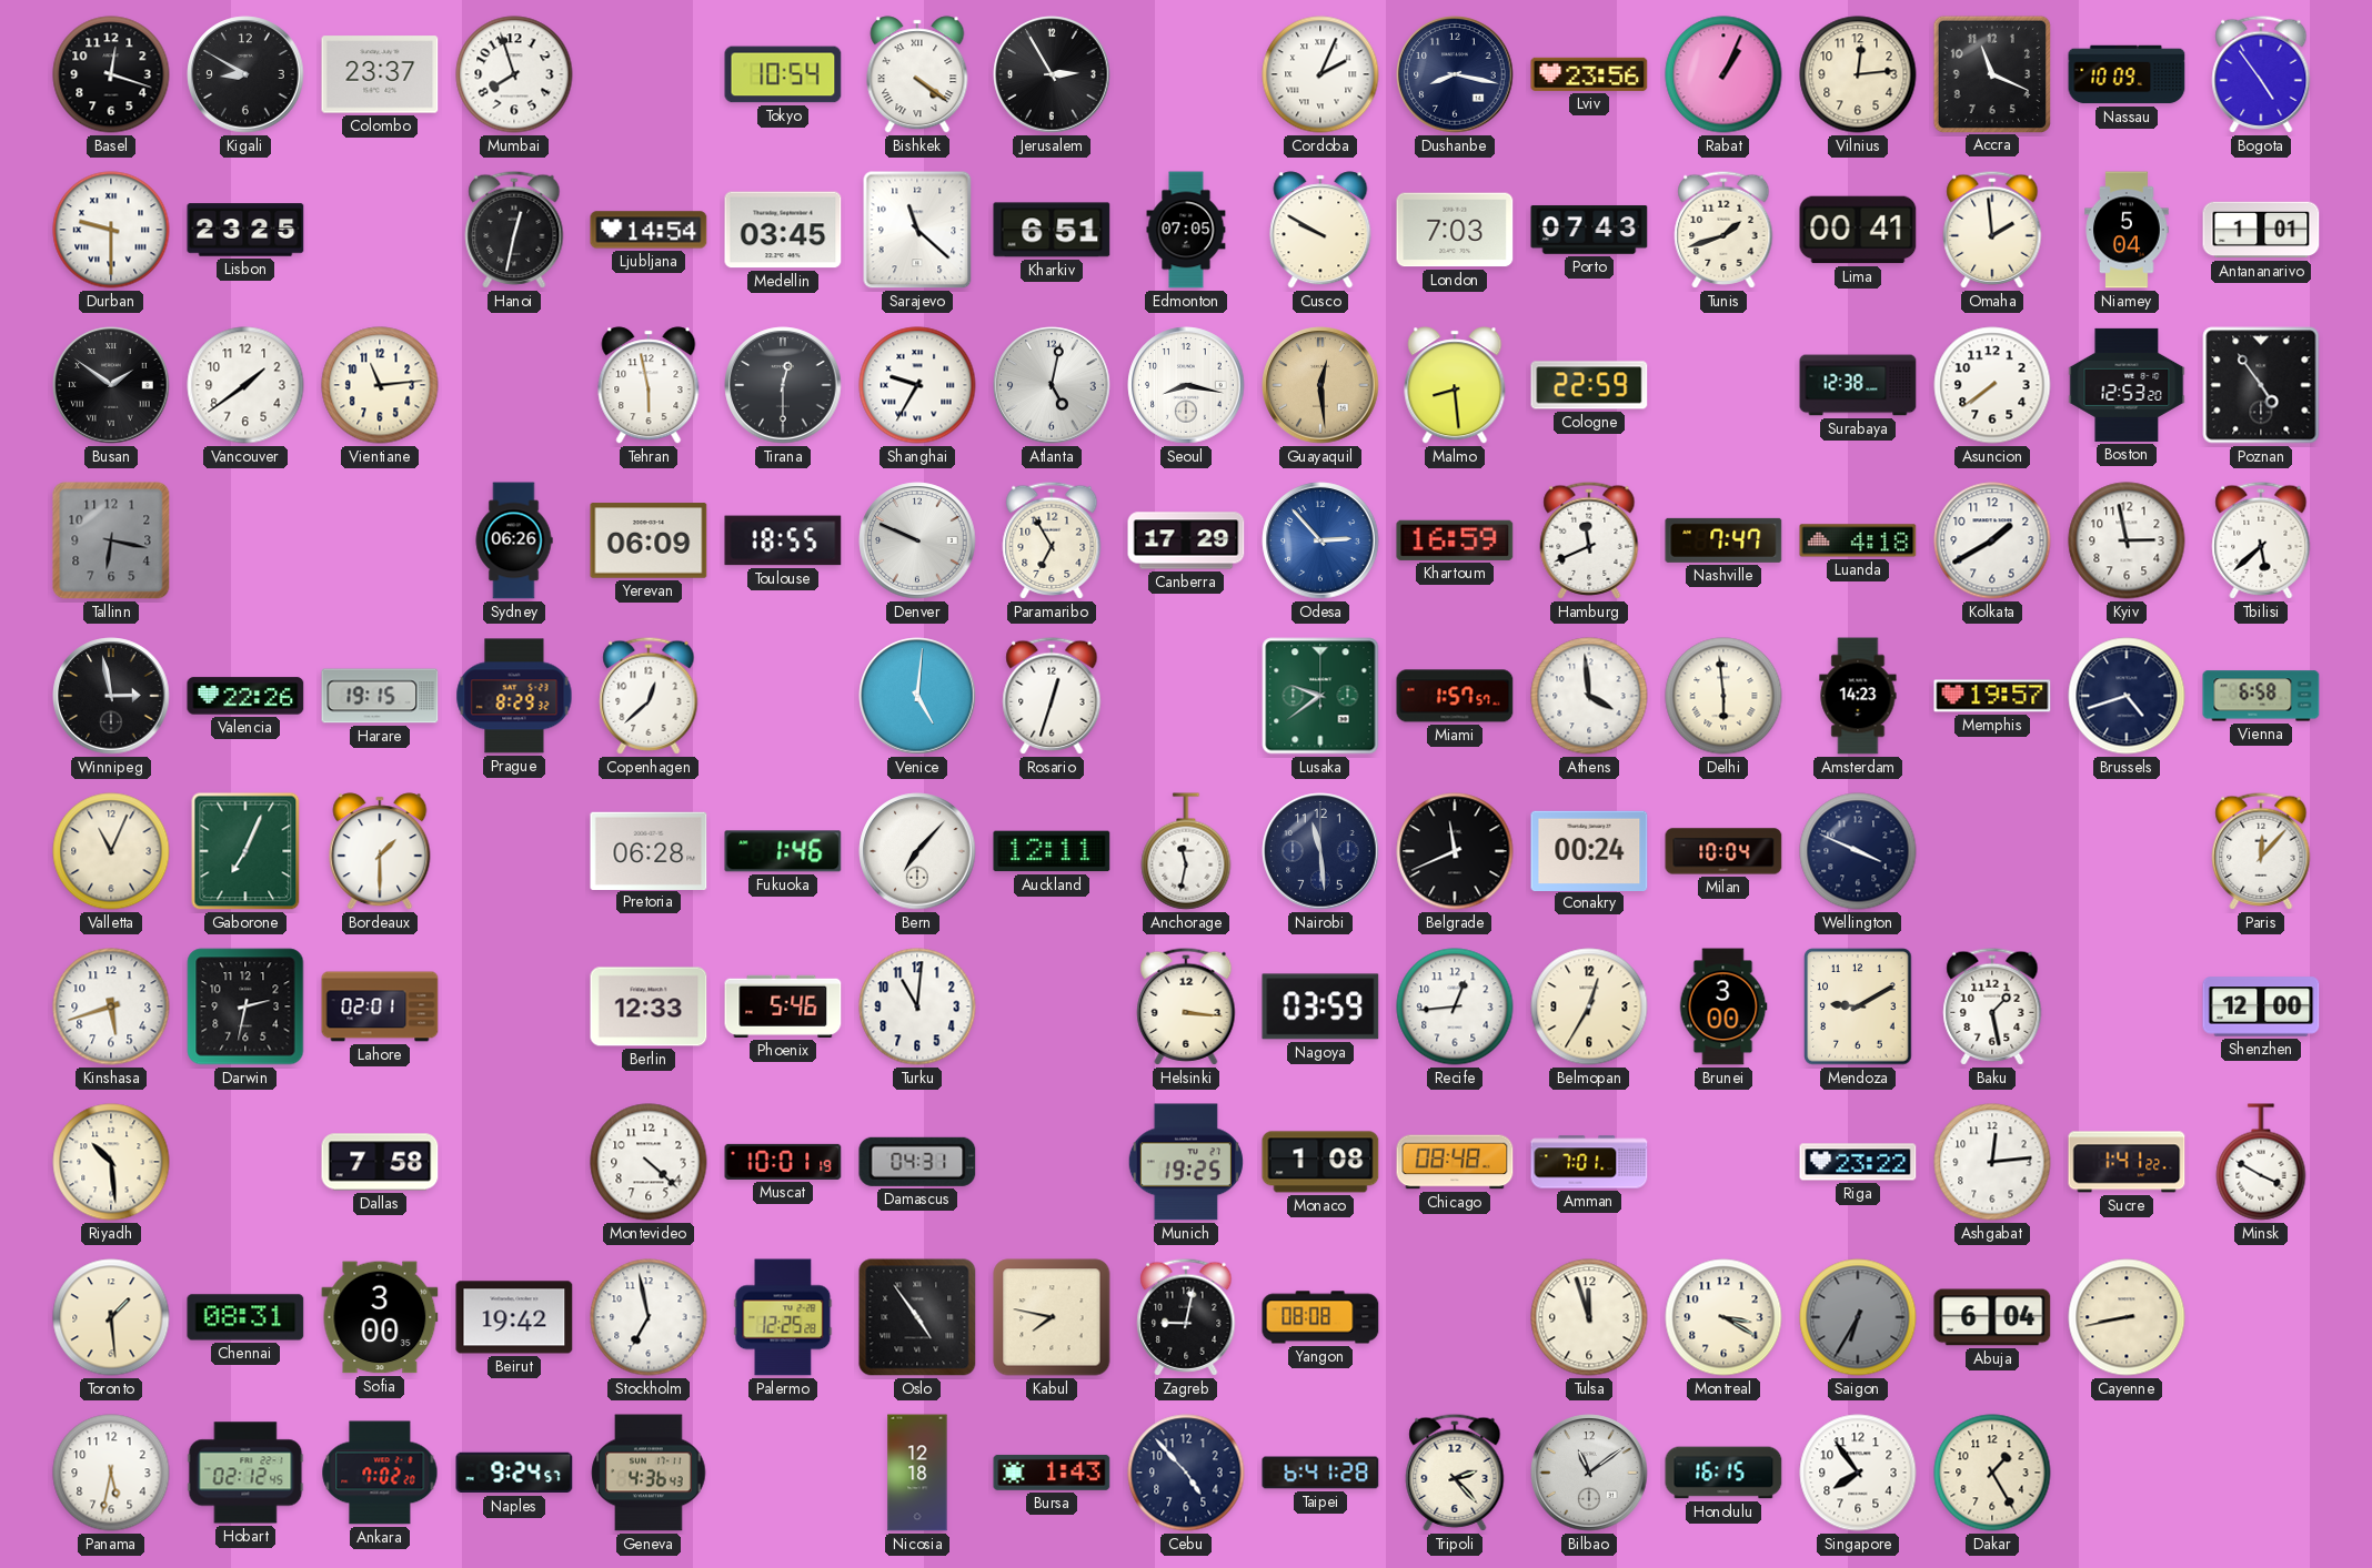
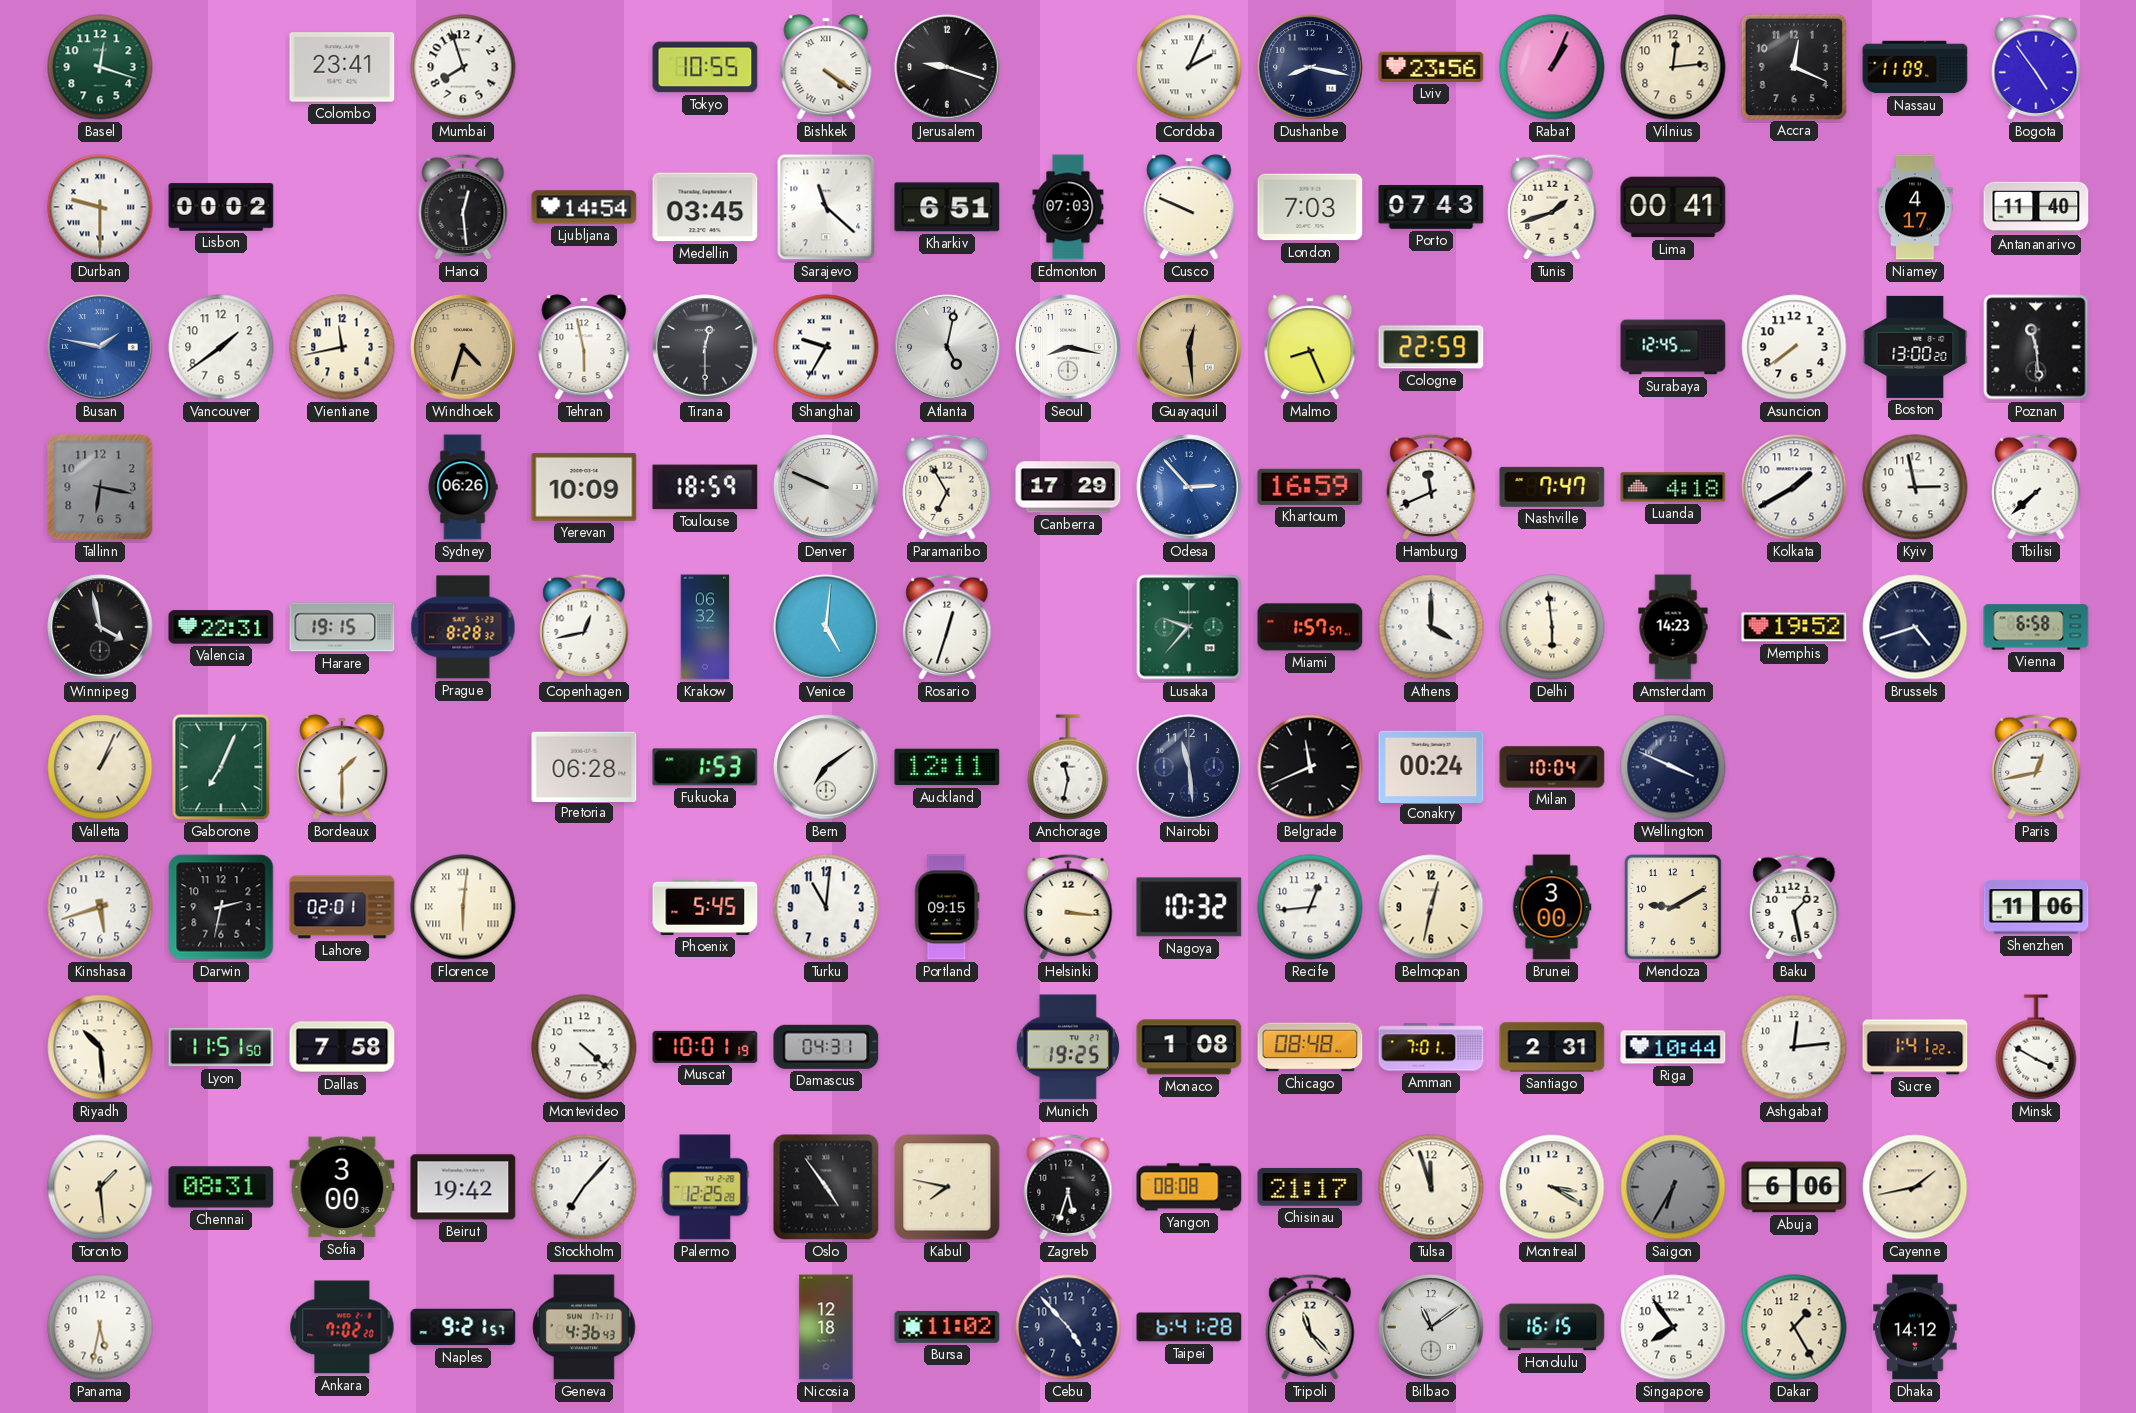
Basel dial: black -> green
Kigali: 8:50 -> none
Colombo: 23:37 -> 23:41
Tokyo: 10:54 -> 10:55
Jerusalem: 2:55 -> 9:18
Accra: 11:19 -> 12:19
Nassau: 10:09 -> 11:09
Lisbon: 23:25 -> 00:02
Hanoi: 12:32 -> 12:29
Edmonton: 07:05 -> 07:03
Cusco: 9:50 -> 9:49
Omaha: 1:59 -> none
Niamey: 5:04 -> 4:17
Antananarivo: 1:01 -> 11:40
Busan: 1:51 -> 1:47
Busan dial: black -> blue
Vientiane: 11:14 -> 11:43
Windhoek: none -> 4:33
Malmo: 8:29 -> 8:26
Surabaya: 12:38 -> 12:45
Boston: 12:53 -> 13:00
Poznan: 4:54 -> 11:29
Yerevan: 06:09 -> 10:09
Toulouse: 18:55 -> 18:59
Tbilisi: 5:38 -> 7:38
Winnipeg: 2:58 -> 3:58
Valencia: 22:26 -> 22:31
Prague: 8:29 -> 8:28
Copenhagen: 12:38 -> 12:43
Krakow: none -> 06:32
Lusaka: 9:39 -> 9:37
Athens: 3:59 -> 4:00
Memphis: 19:57 -> 19:52
Valletta: 11:04 -> 1:04
Fukuoka: 1:46 -> 1:53
Bern: 7:07 -> 7:09
Paris: 12:07 -> 12:43
Florence: none -> 6:01
Berlin: 12:33 -> none
Phoenix: 5:46 -> 5:45
Portland: none -> 09:15
Nagoya: 03:59 -> 10:32
Belmopan: 12:35 -> 12:32
Shenzhen: 12:00 -> 11:06
Lyon: none -> 11:51
Santiago: none -> 2:31
Riga: 23:22 -> 10:44
Stockholm: 6:58 -> 7:07
Zagreb: 9:02 -> 5:33
Chisinau: none -> 21:17
Abuja: 6:04 -> 6:06
Cayenne: 8:43 -> 1:43
Hobart: 02:12 -> none
Naples: 9:24 -> 9:21
Bursa: 1:43 -> 11:02
Tripoli: 2:23 -> 11:23
Dhaka: none -> 14:12
